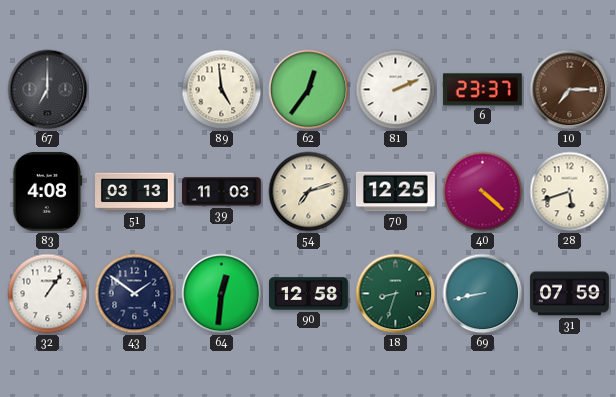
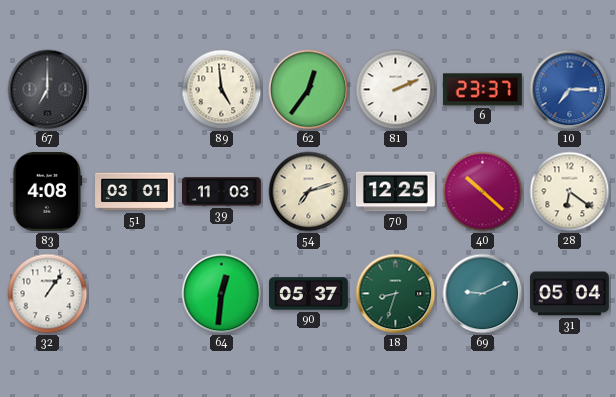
10 dial: brown -> blue
51: 03:13 -> 03:01
40: 4:22 -> 10:22
28: 5:42 -> 6:21
43: 1:51 -> none
90: 12:58 -> 05:37
69: 8:43 -> 9:11
31: 07:59 -> 05:04
